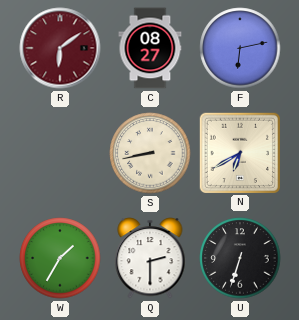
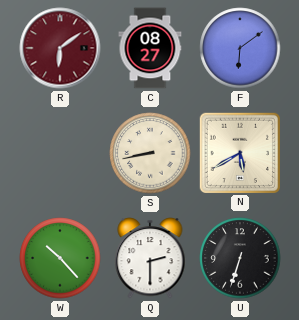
F: 6:13 -> 6:09
N: 6:40 -> 5:40
W: 1:35 -> 10:23
